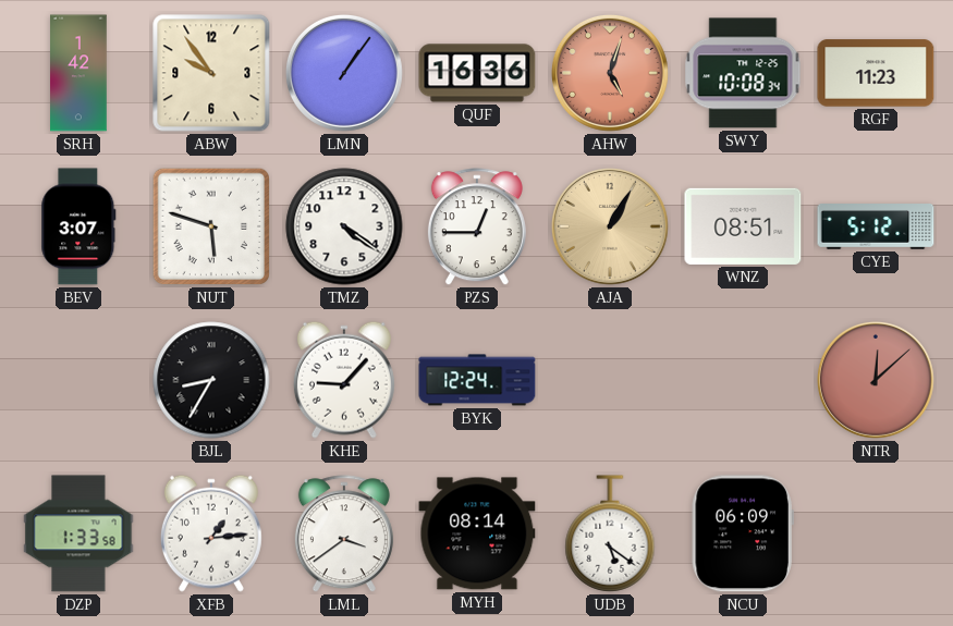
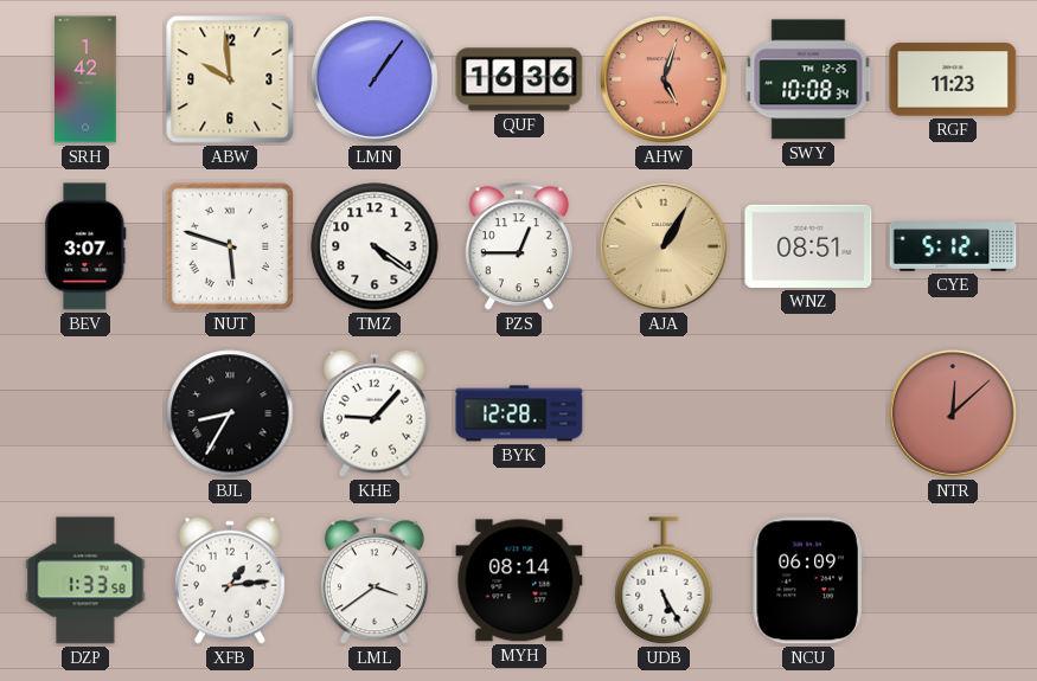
ABW: 9:54 -> 9:59
BYK: 12:24 -> 12:28
UDB: 5:21 -> 5:25
